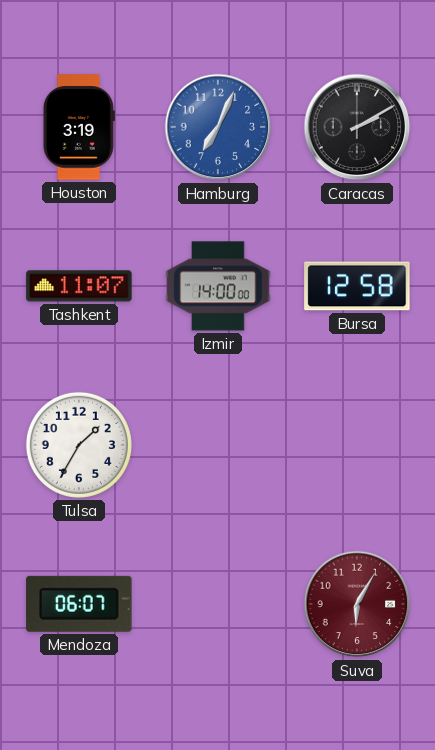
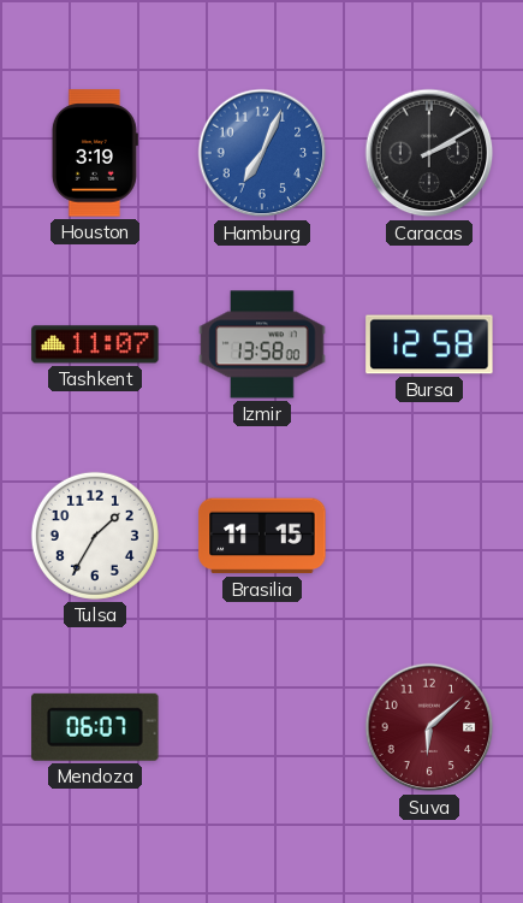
Izmir: 14:00 -> 13:58
Brasilia: none -> 11:15
Suva: 6:05 -> 6:08
